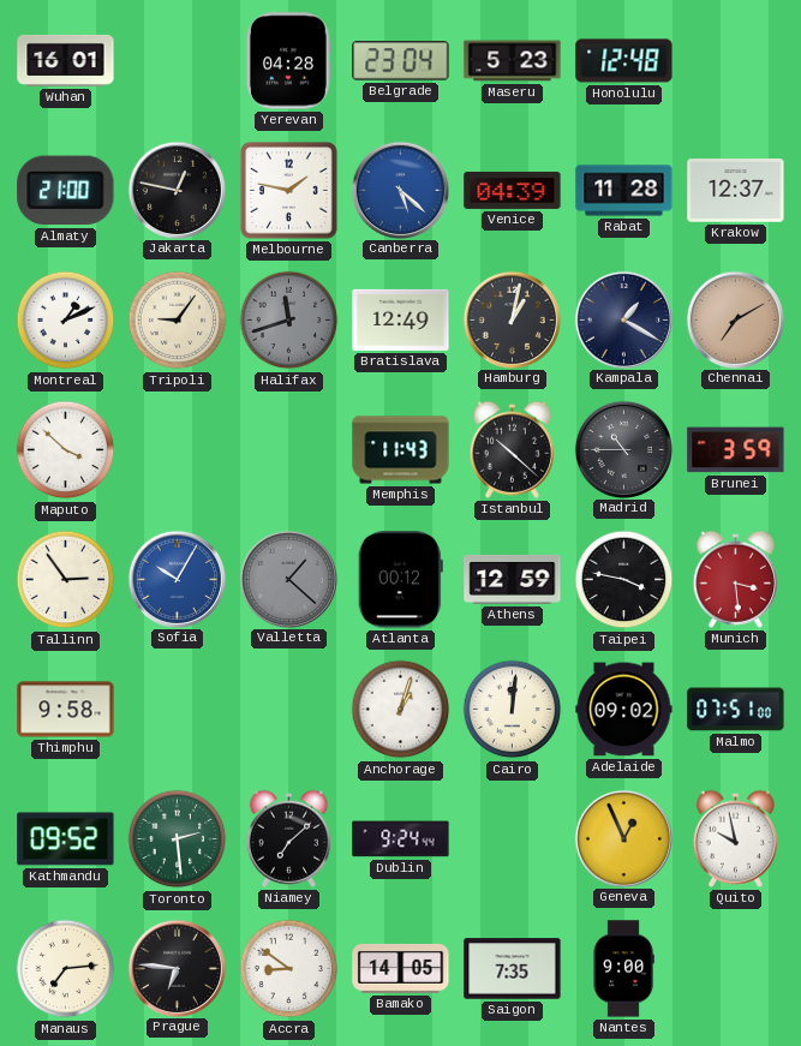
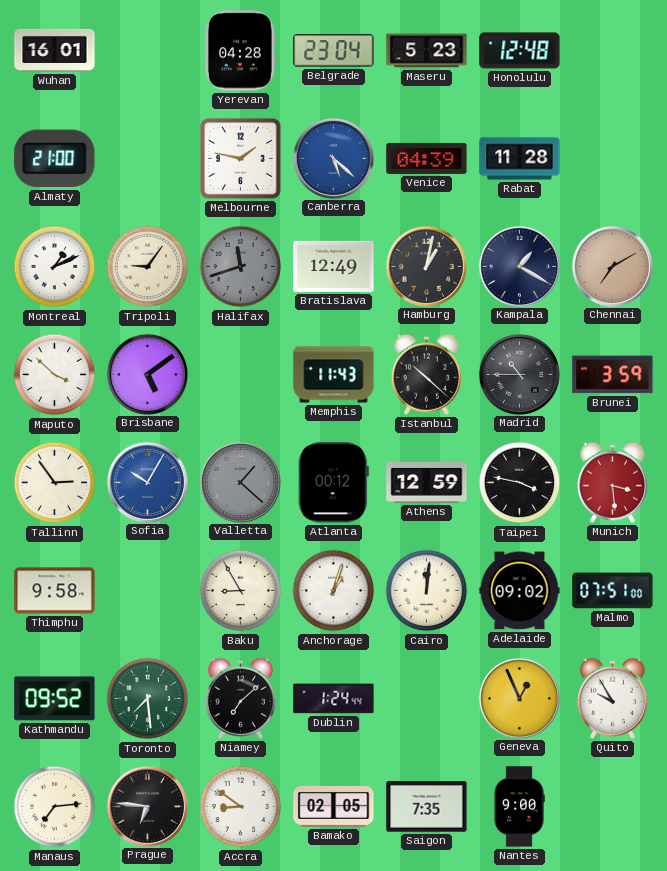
Jakarta: 12:47 -> none
Krakow: 12:37 -> none
Brisbane: none -> 5:09
Baku: none -> 8:55
Toronto: 2:29 -> 7:29
Dublin: 9:24 -> 1:24
Quito: 9:58 -> 9:55
Bamako: 14:05 -> 02:05
